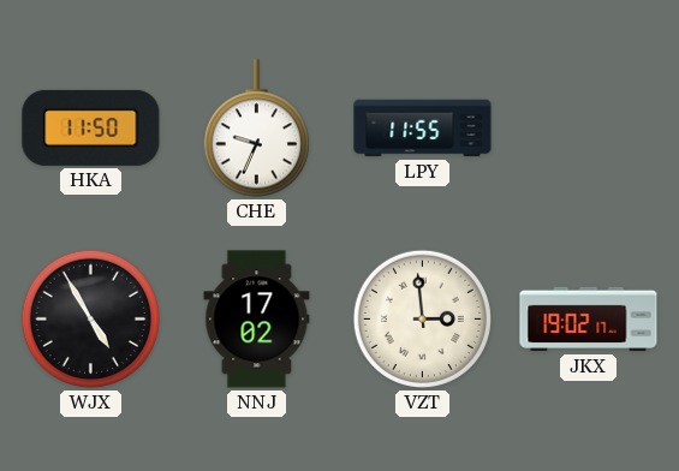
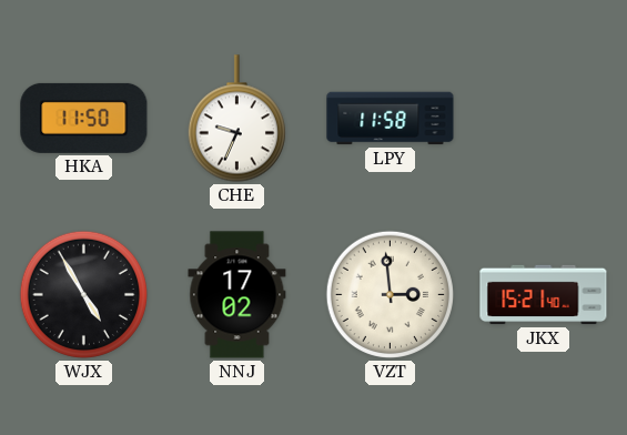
LPY: 11:55 -> 11:58
JKX: 19:02 -> 15:21
